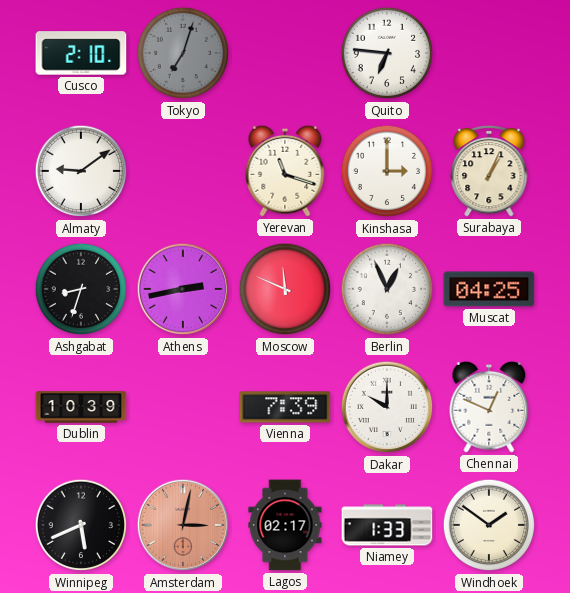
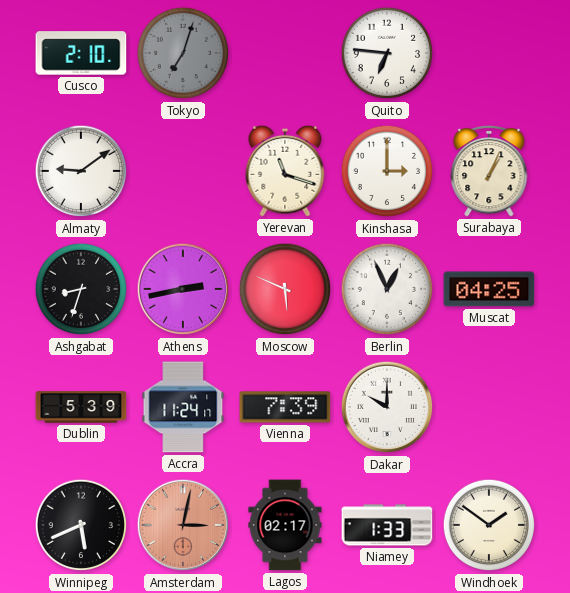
Moscow: 11:49 -> 5:49
Dublin: 10:39 -> 5:39
Accra: none -> 11:24
Chennai: 12:49 -> none
